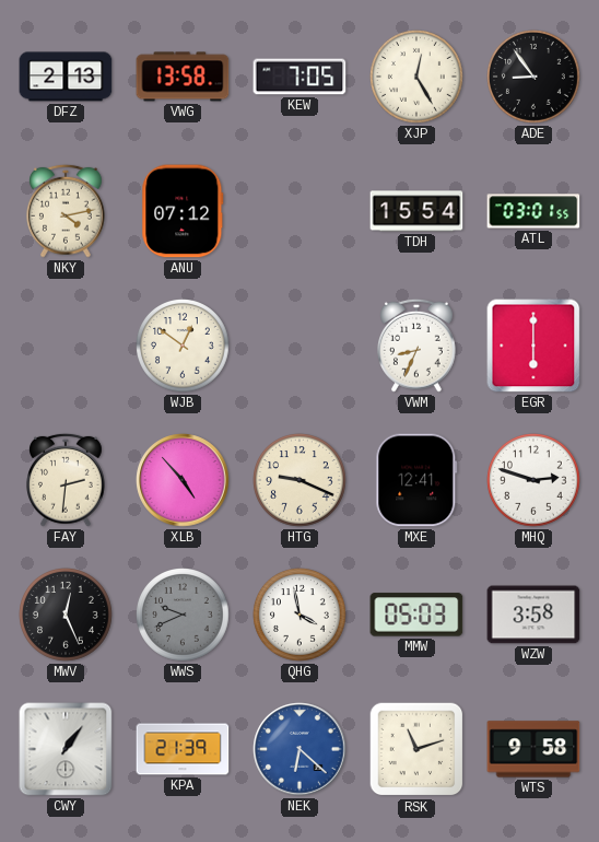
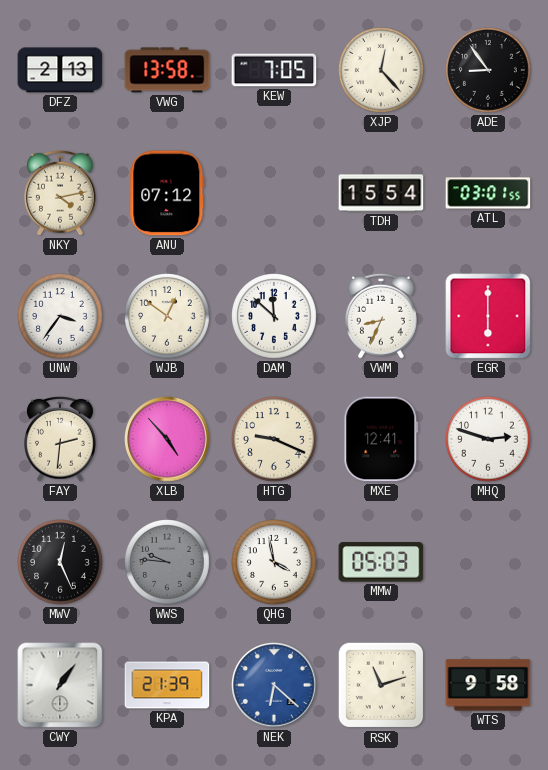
XJP: 12:25 -> 12:23
UNW: none -> 3:36
DAM: none -> 11:52
WWS: 9:41 -> 9:46
WZW: 3:58 -> none
